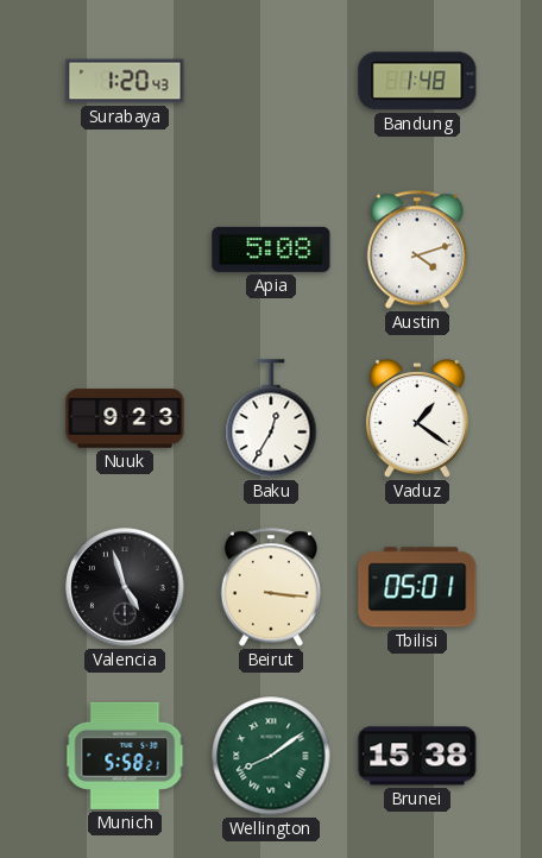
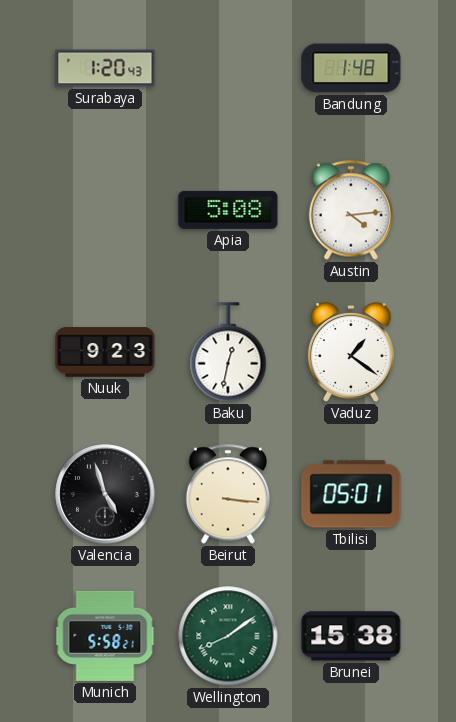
Austin: 4:12 -> 4:14
Baku: 12:35 -> 12:32
